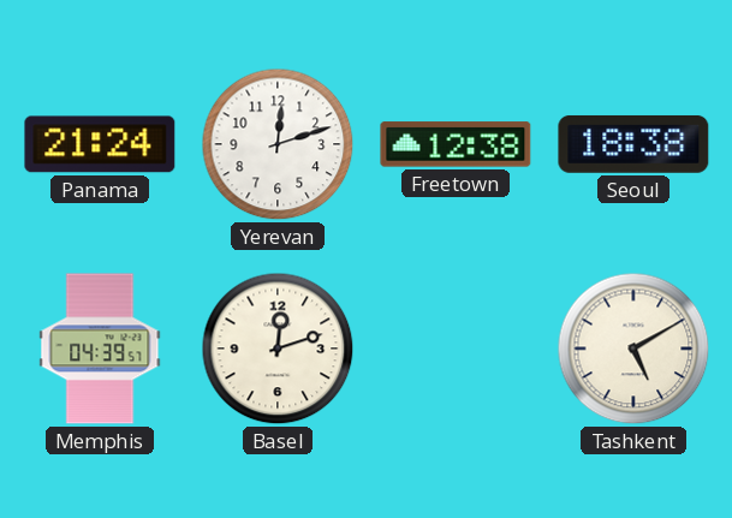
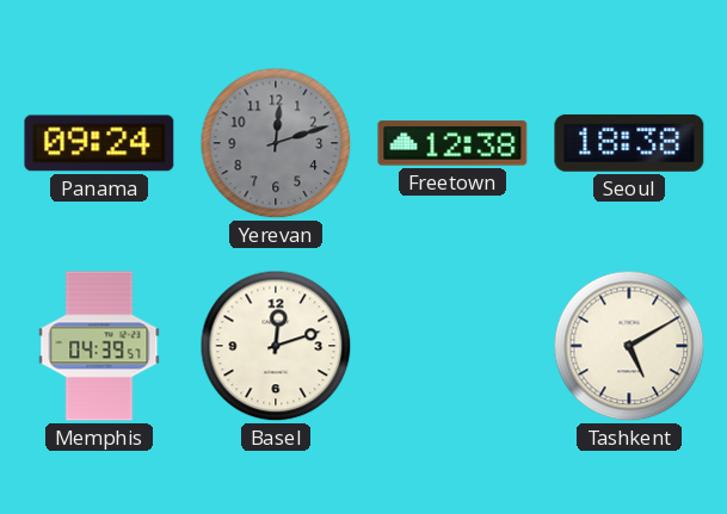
Panama: 21:24 -> 09:24
Yerevan dial: white -> grey
